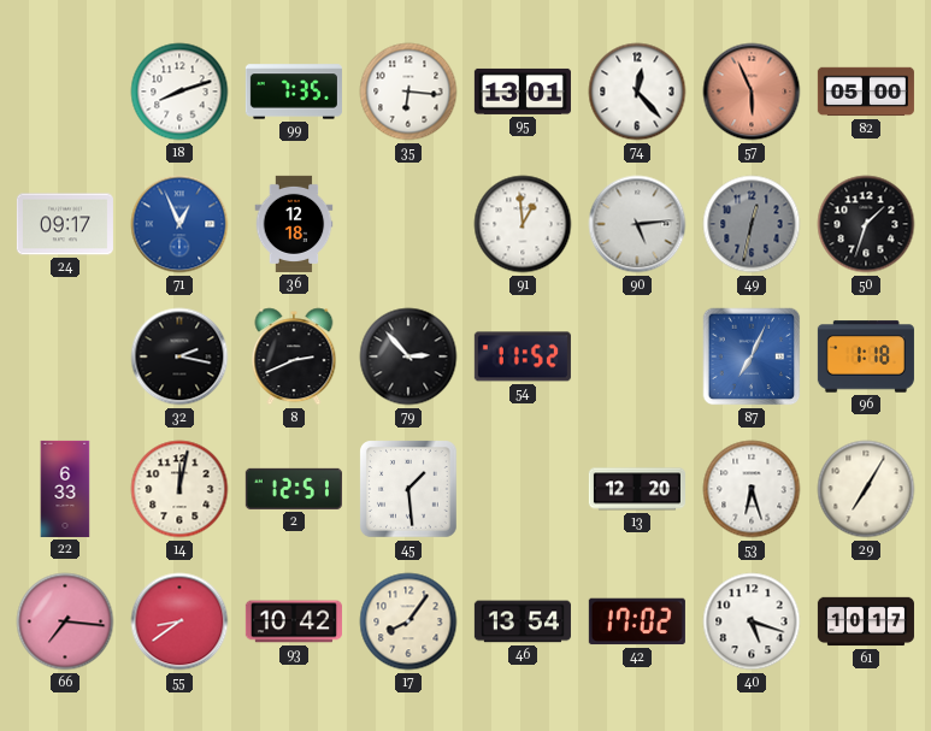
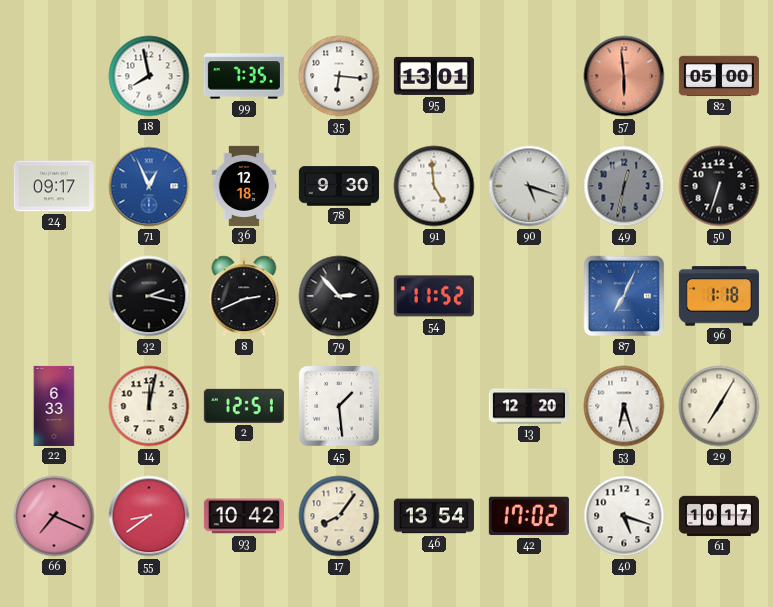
18: 8:12 -> 7:58
74: 12:23 -> none
57: 5:56 -> 5:59
78: none -> 9:30
91: 12:59 -> 4:59
90: 5:14 -> 5:18
50: 1:33 -> 6:33
66: 7:16 -> 7:19
